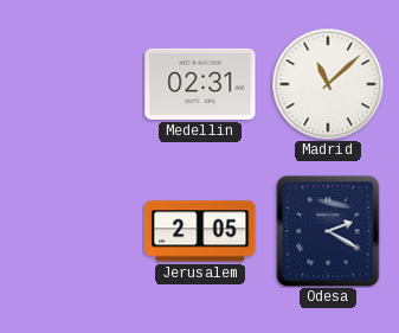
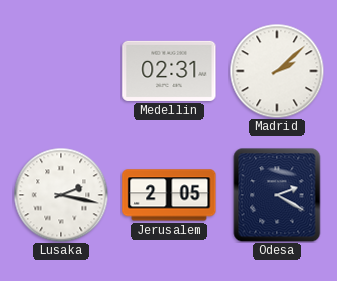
Madrid: 11:08 -> 2:08
Lusaka: none -> 2:17
